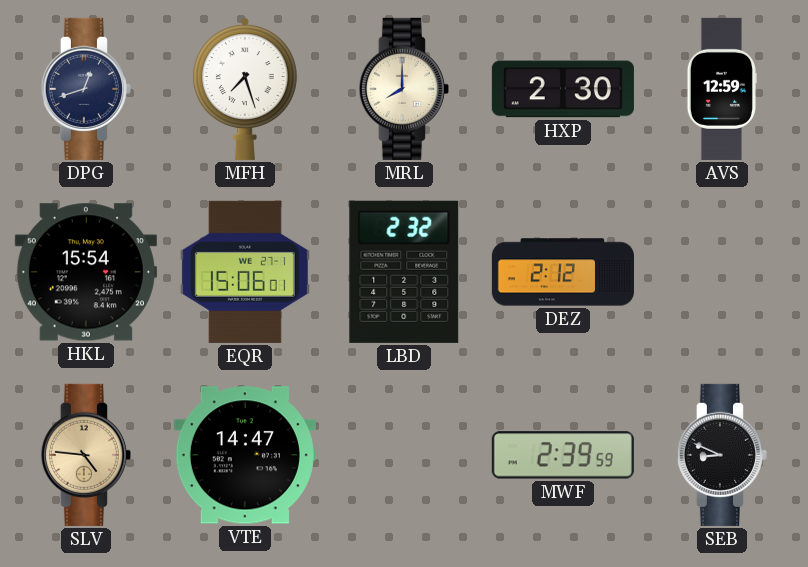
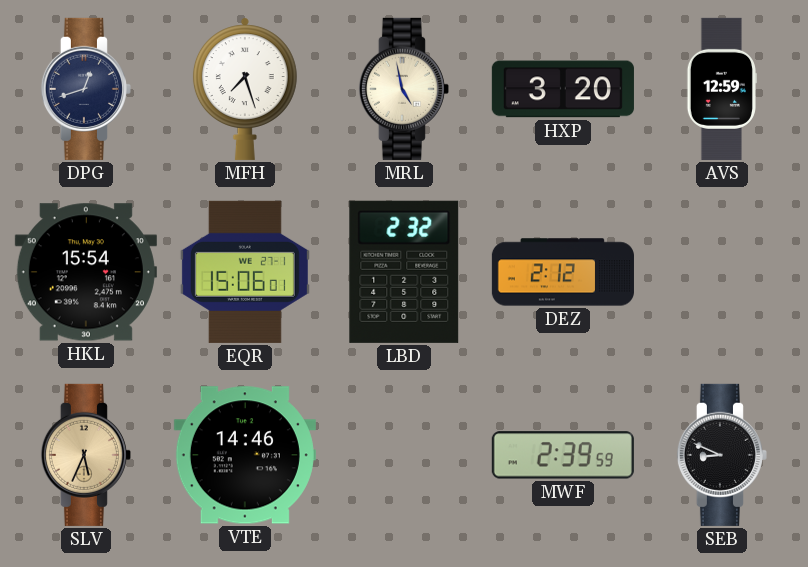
MRL: 8:00 -> 4:58
HXP: 2:30 -> 3:20
SLV: 4:46 -> 5:34
VTE: 14:47 -> 14:46
